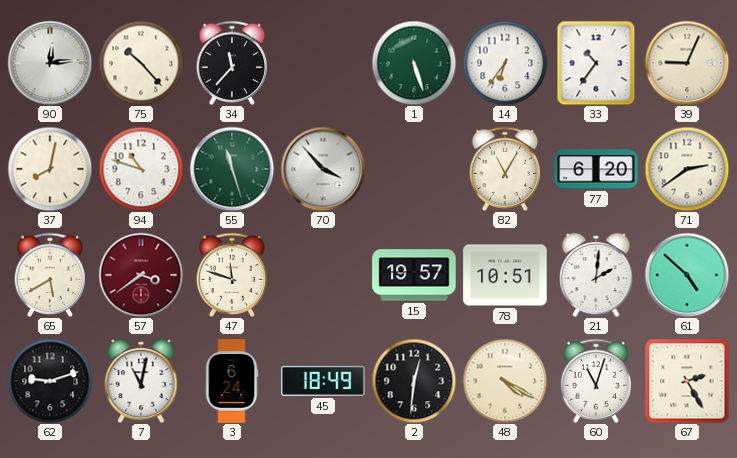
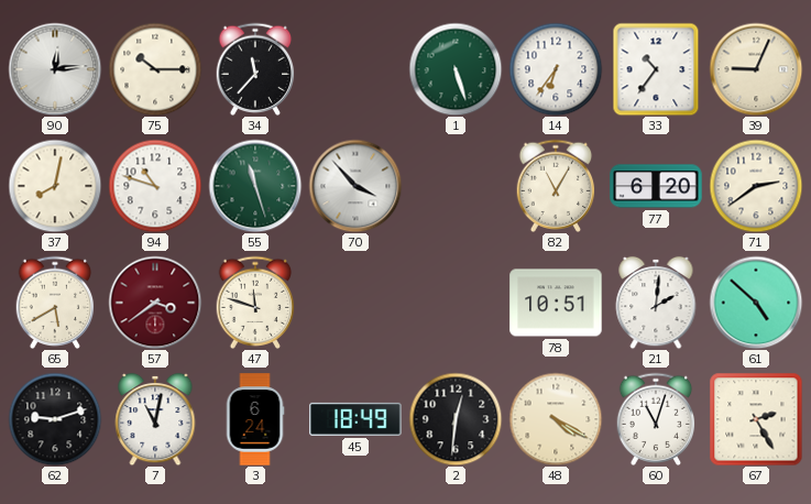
75: 10:23 -> 10:15
15: 19:57 -> none
